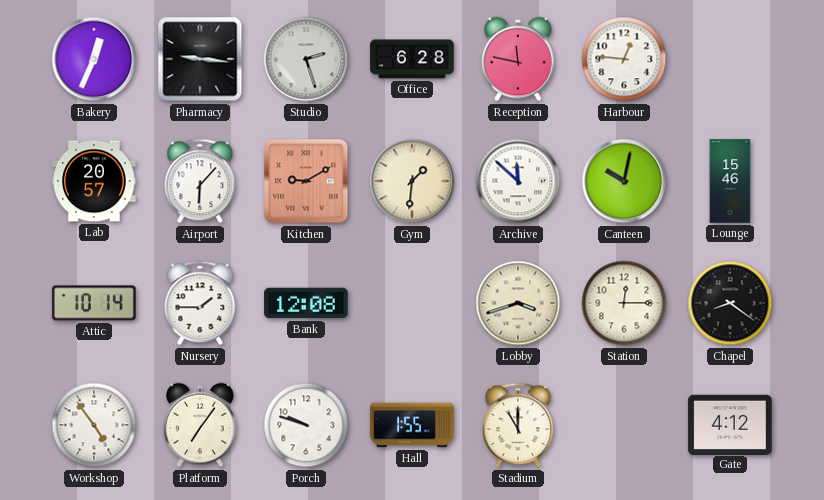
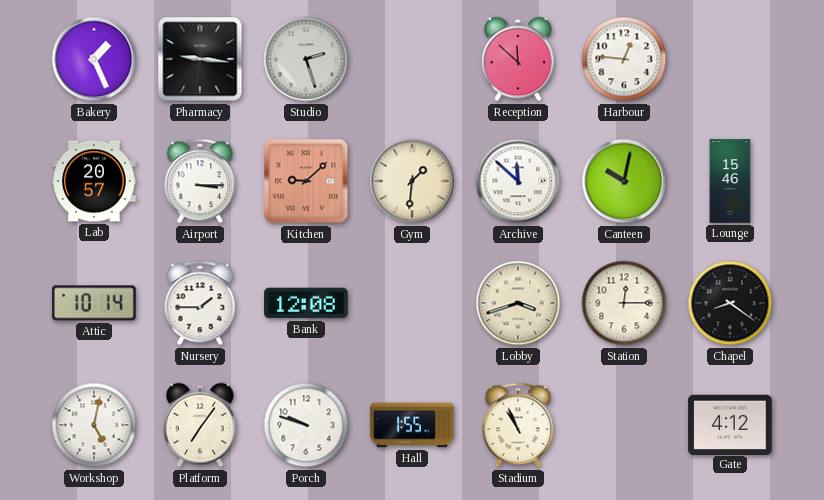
Bakery: 12:34 -> 1:26
Office: 6:28 -> none
Reception: 11:47 -> 11:52
Airport: 6:07 -> 3:15
Kitchen: 9:10 -> 9:08
Workshop: 4:54 -> 5:02
Stadium: 11:00 -> 10:56
